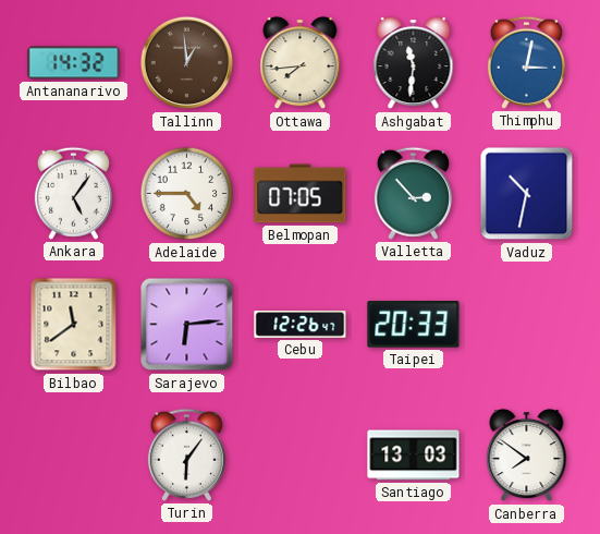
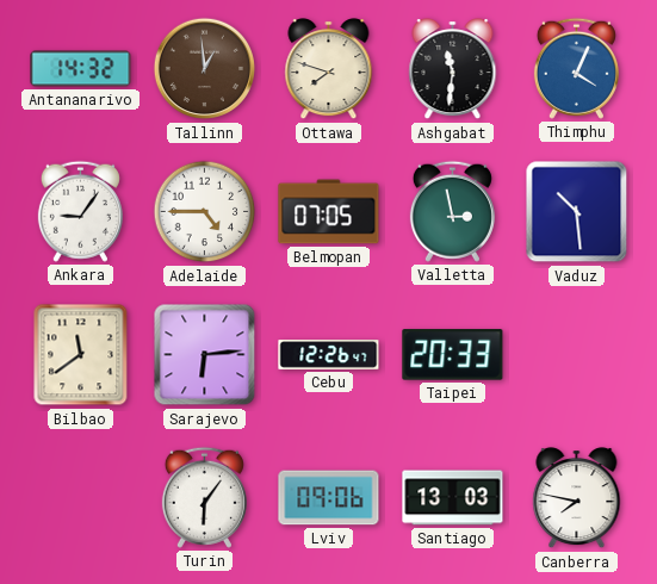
Ottawa: 7:44 -> 7:48
Thimphu: 3:02 -> 4:04
Ankara: 5:06 -> 9:06
Valletta: 2:53 -> 2:58
Vaduz: 10:32 -> 10:29
Lviv: none -> 09:06
Canberra: 7:51 -> 7:47
